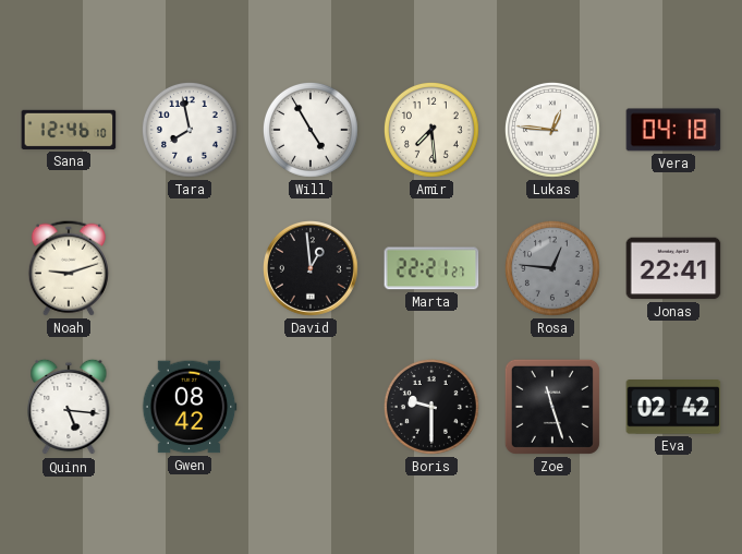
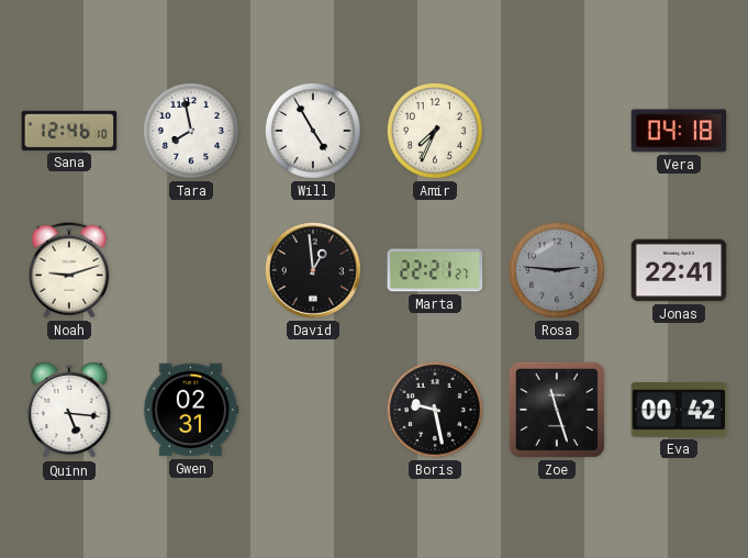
Amir: 7:29 -> 7:34
Lukas: 12:46 -> none
Rosa: 12:46 -> 2:46
Gwen: 08:42 -> 02:31
Boris: 9:30 -> 9:28
Eva: 02:42 -> 00:42
